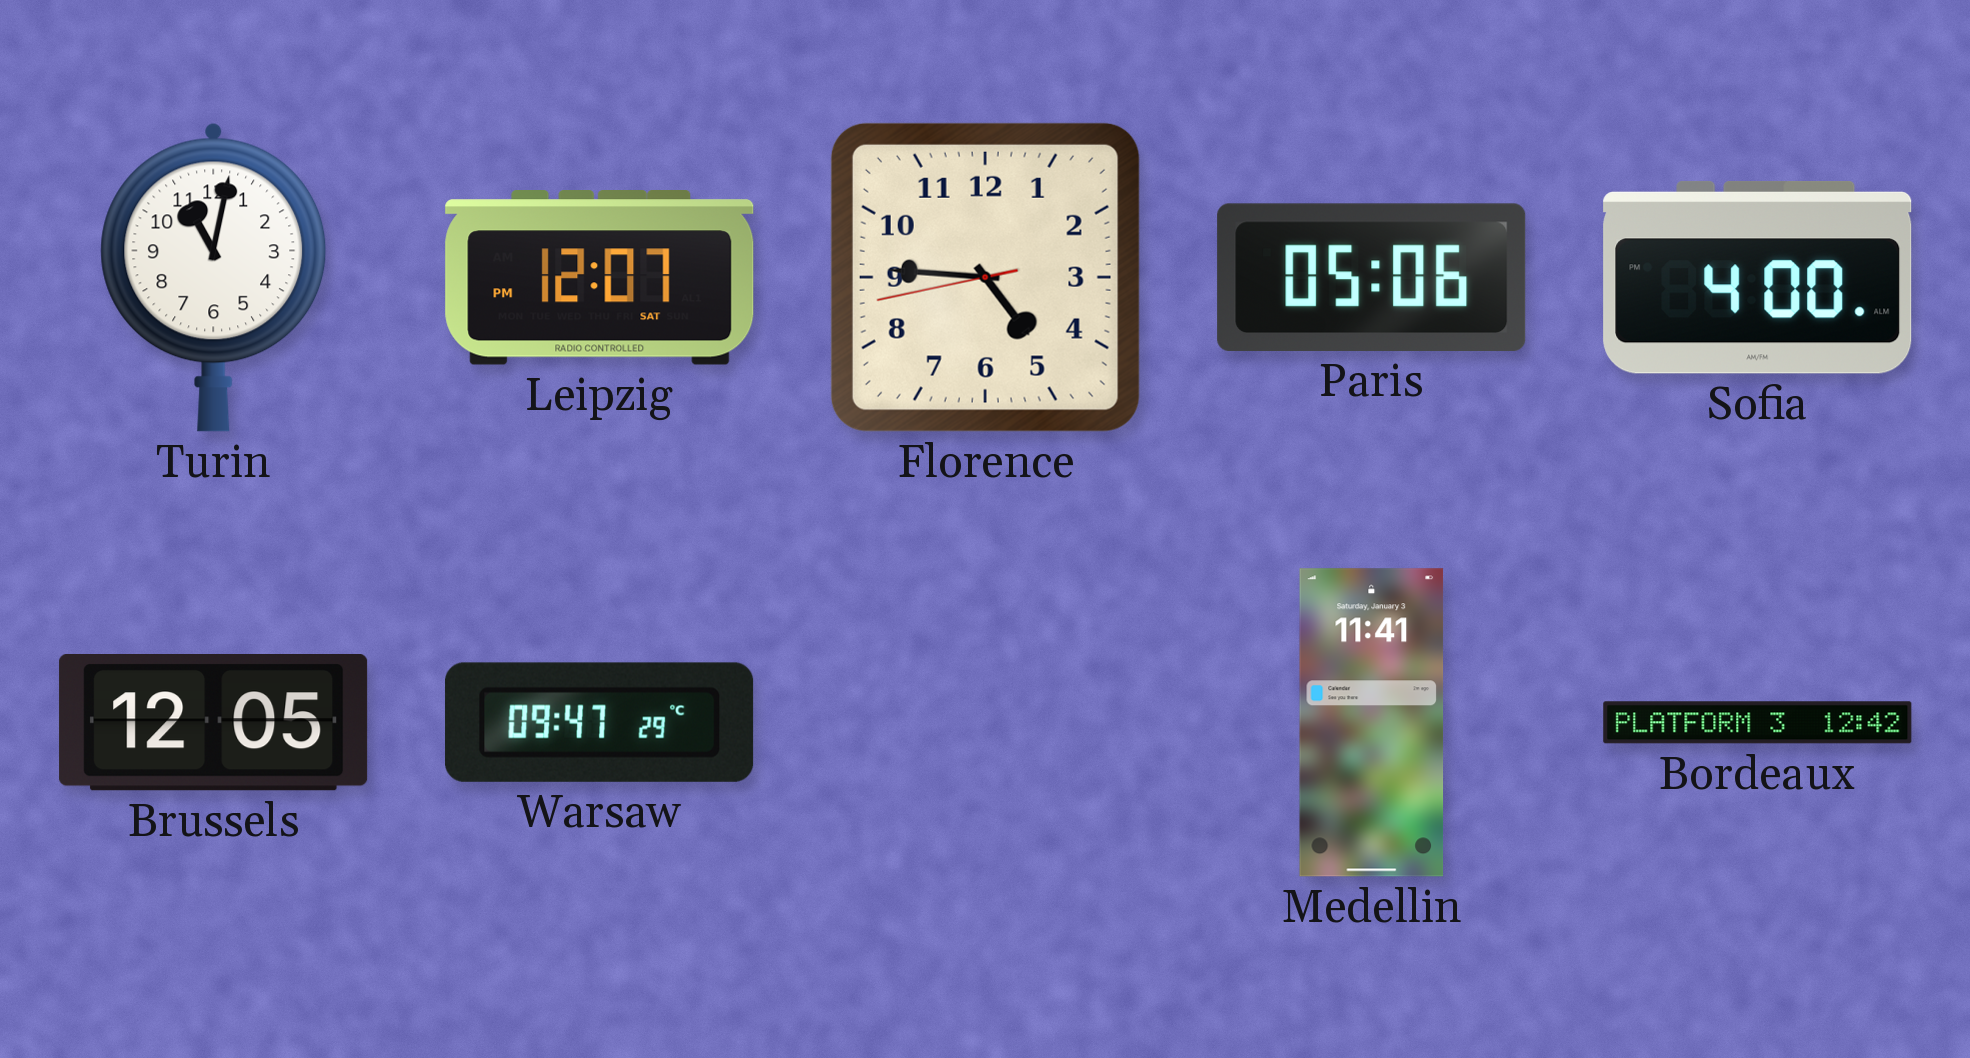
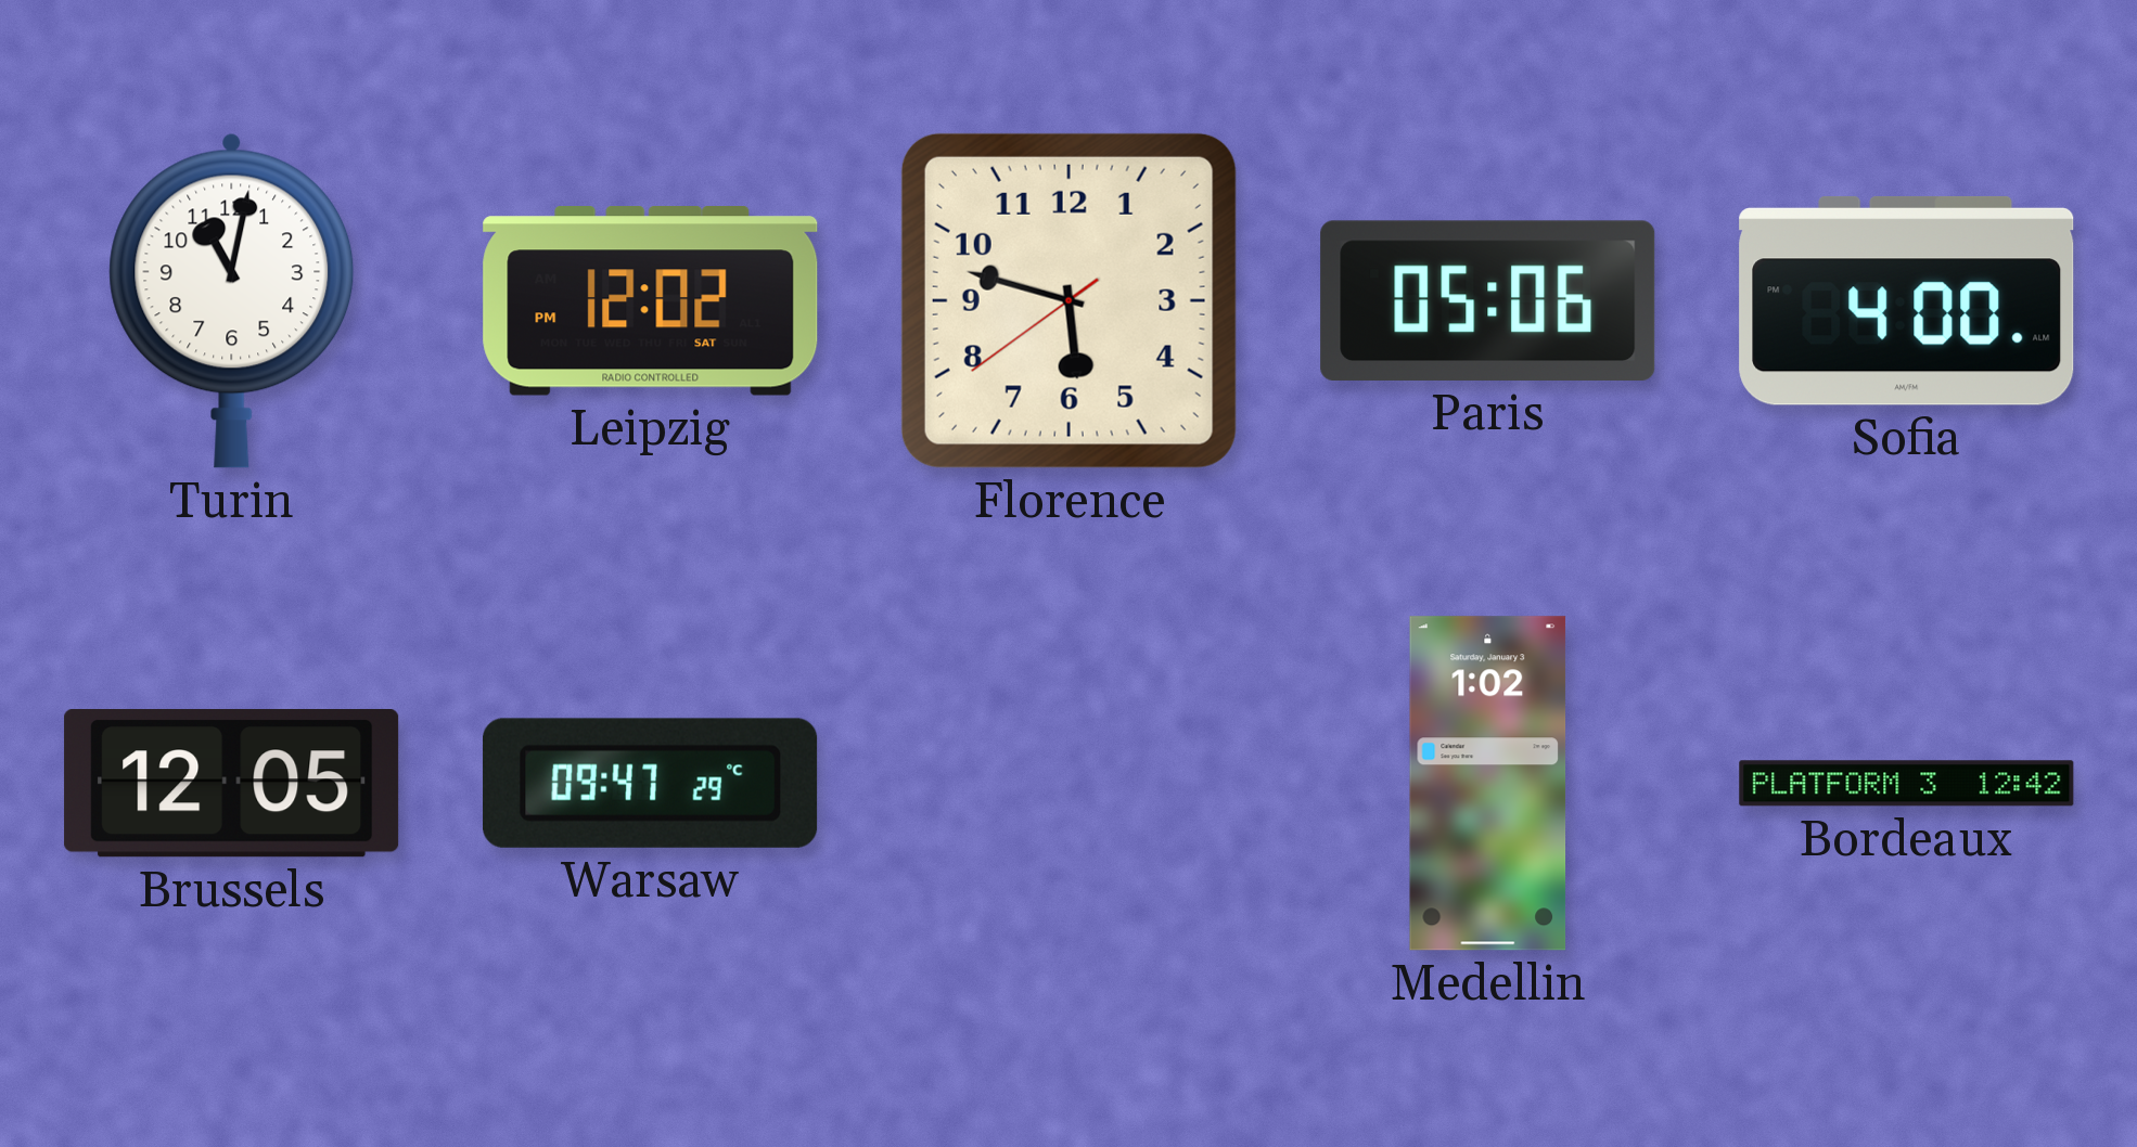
Leipzig: 12:07 -> 12:02
Florence: 4:45 -> 5:47
Medellin: 11:41 -> 1:02
